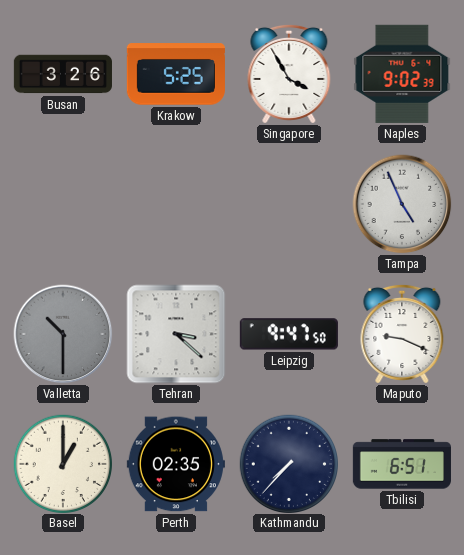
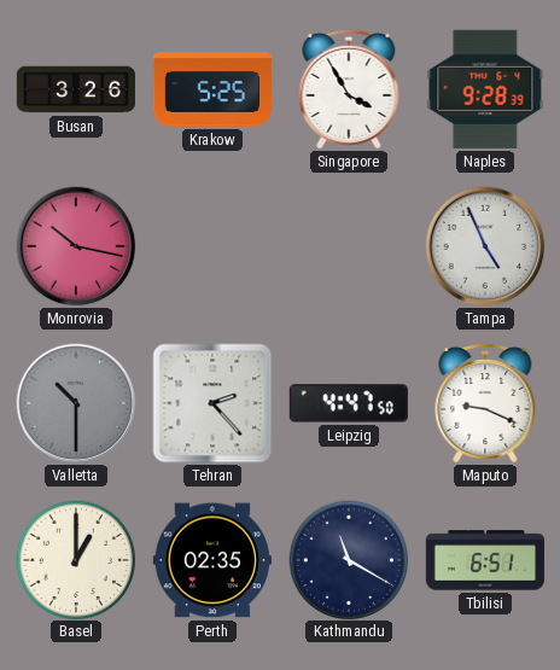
Naples: 9:02 -> 9:28
Monrovia: none -> 10:17
Tehran: 3:22 -> 2:23
Leipzig: 9:47 -> 4:47
Kathmandu: 7:37 -> 11:20
